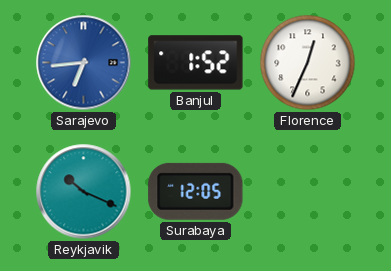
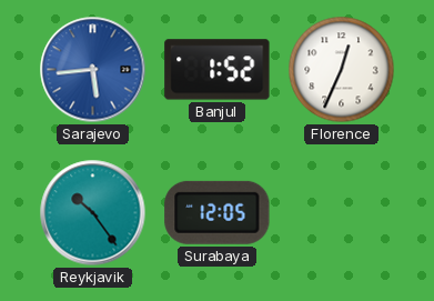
Sarajevo: 6:44 -> 5:44
Reykjavik: 10:19 -> 10:24
